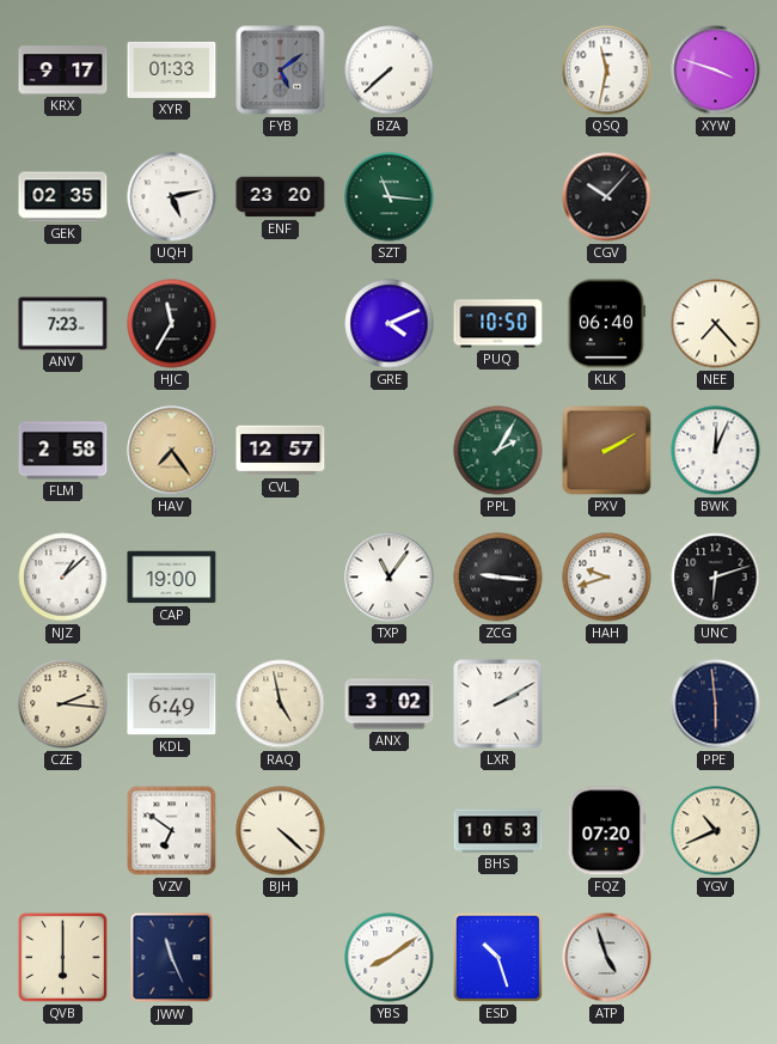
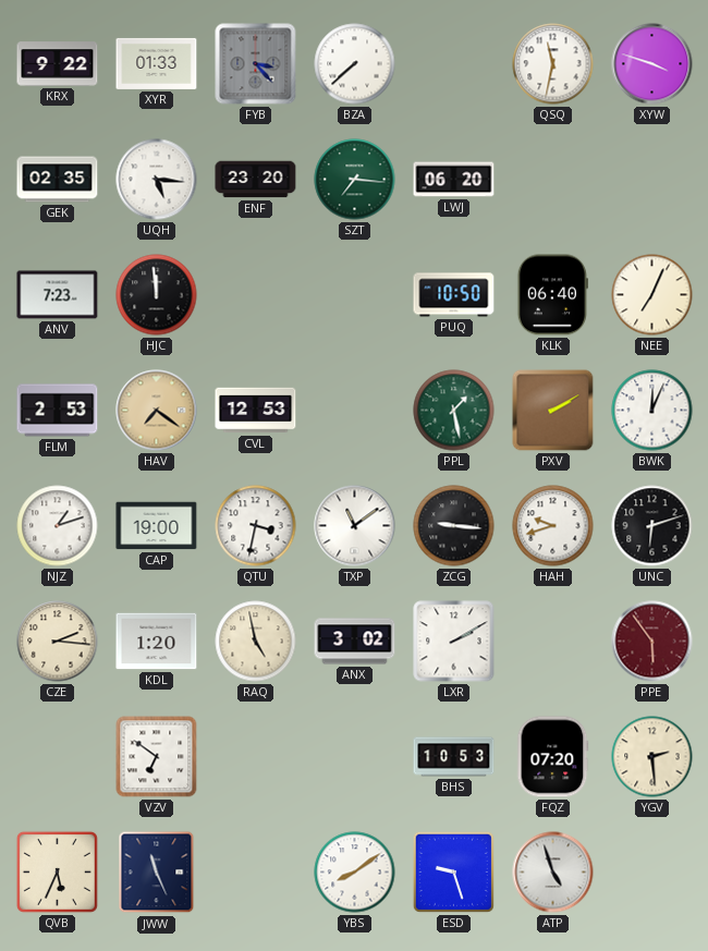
KRX: 9:17 -> 9:22
FYB: 5:09 -> 3:23
UQH: 5:13 -> 5:16
SZT: 11:16 -> 7:16
LWJ: none -> 06:20
CGV: 10:07 -> none
HJC: 11:35 -> 11:59
GRE: 4:11 -> none
NEE: 7:23 -> 7:04
FLM: 2:58 -> 2:53
HAV: 7:24 -> 7:21
CVL: 12:57 -> 12:53
PPL: 2:05 -> 1:28
NJZ: 1:08 -> 1:12
QTU: none -> 3:32
TXP: 11:06 -> 11:09
KDL: 6:49 -> 1:20
PPE: 5:59 -> 5:54
PPE dial: navy -> burgundy
BJH: 4:22 -> none
YGV: 10:41 -> 2:29
QVB: 6:00 -> 5:34
ESD: 10:27 -> 9:27
